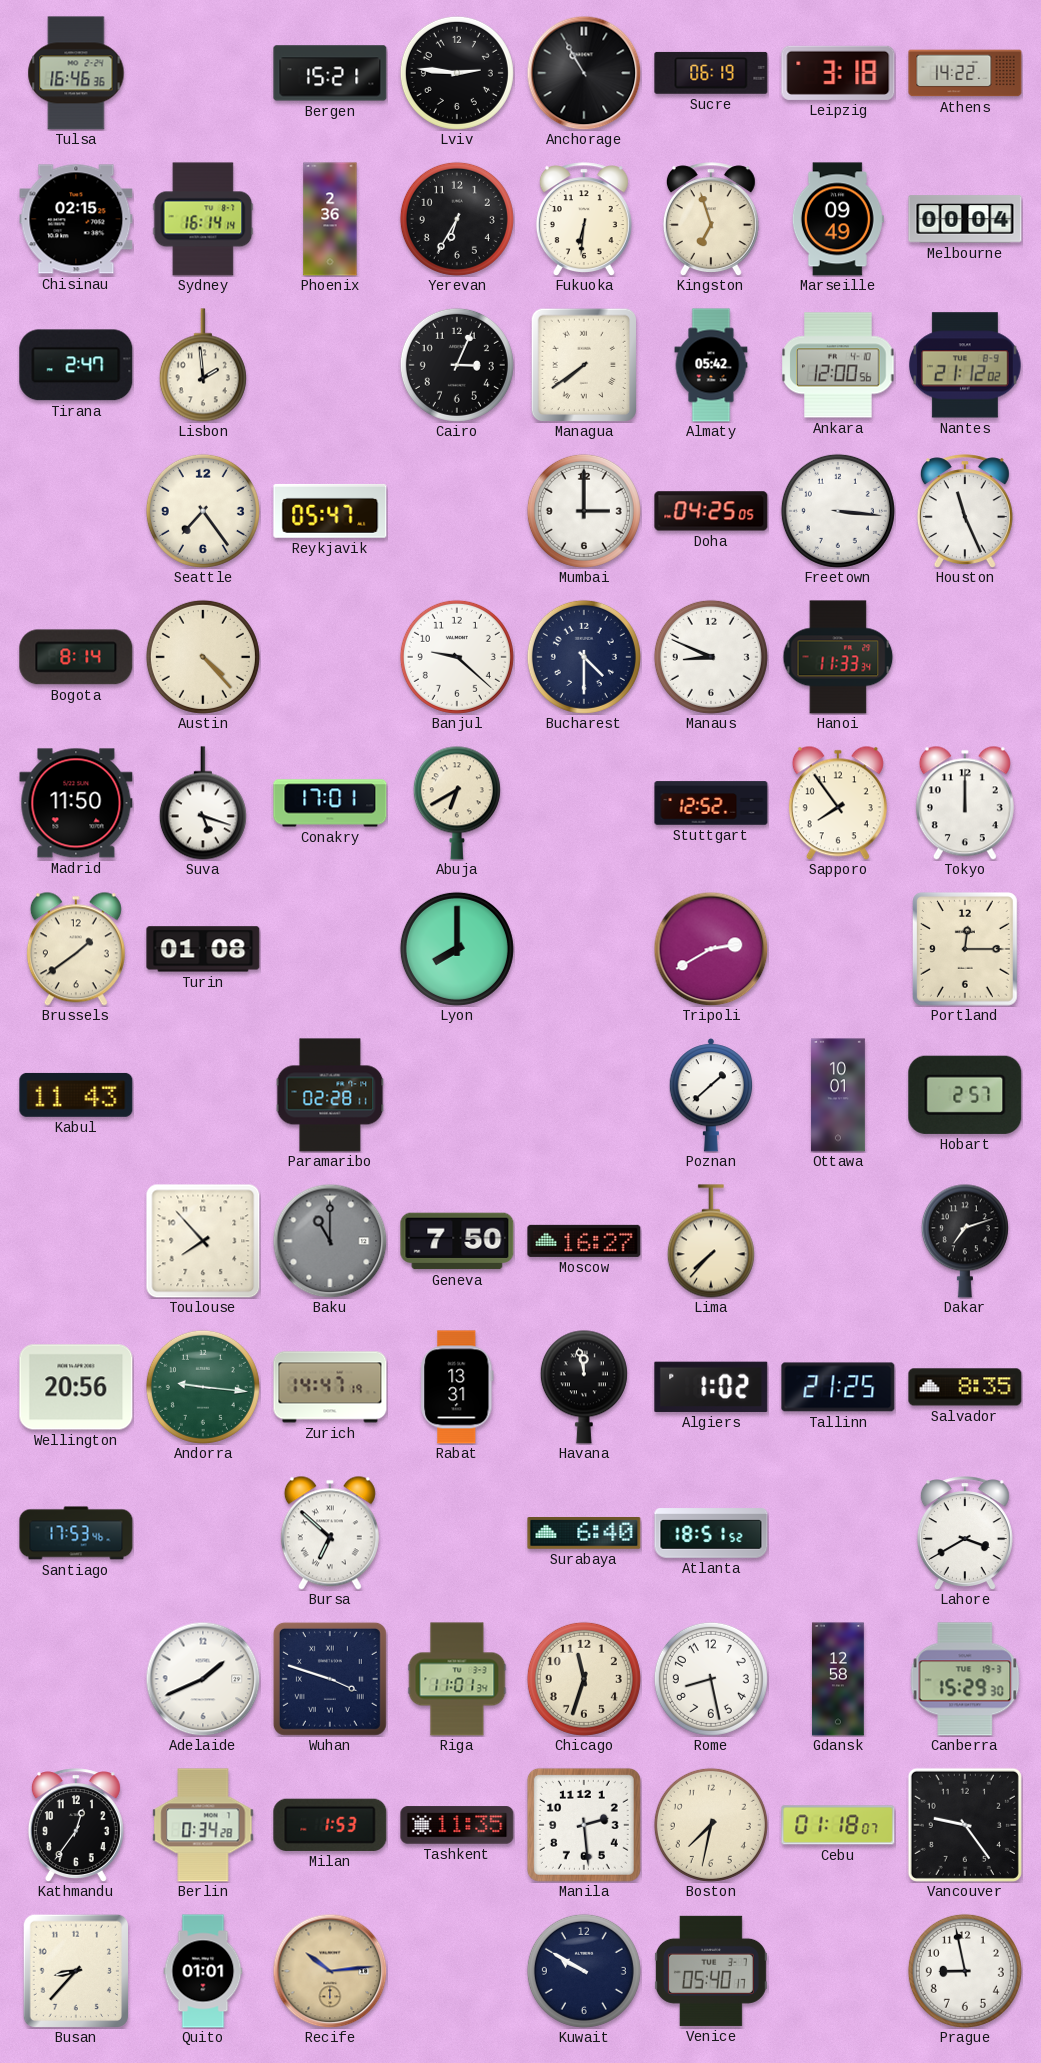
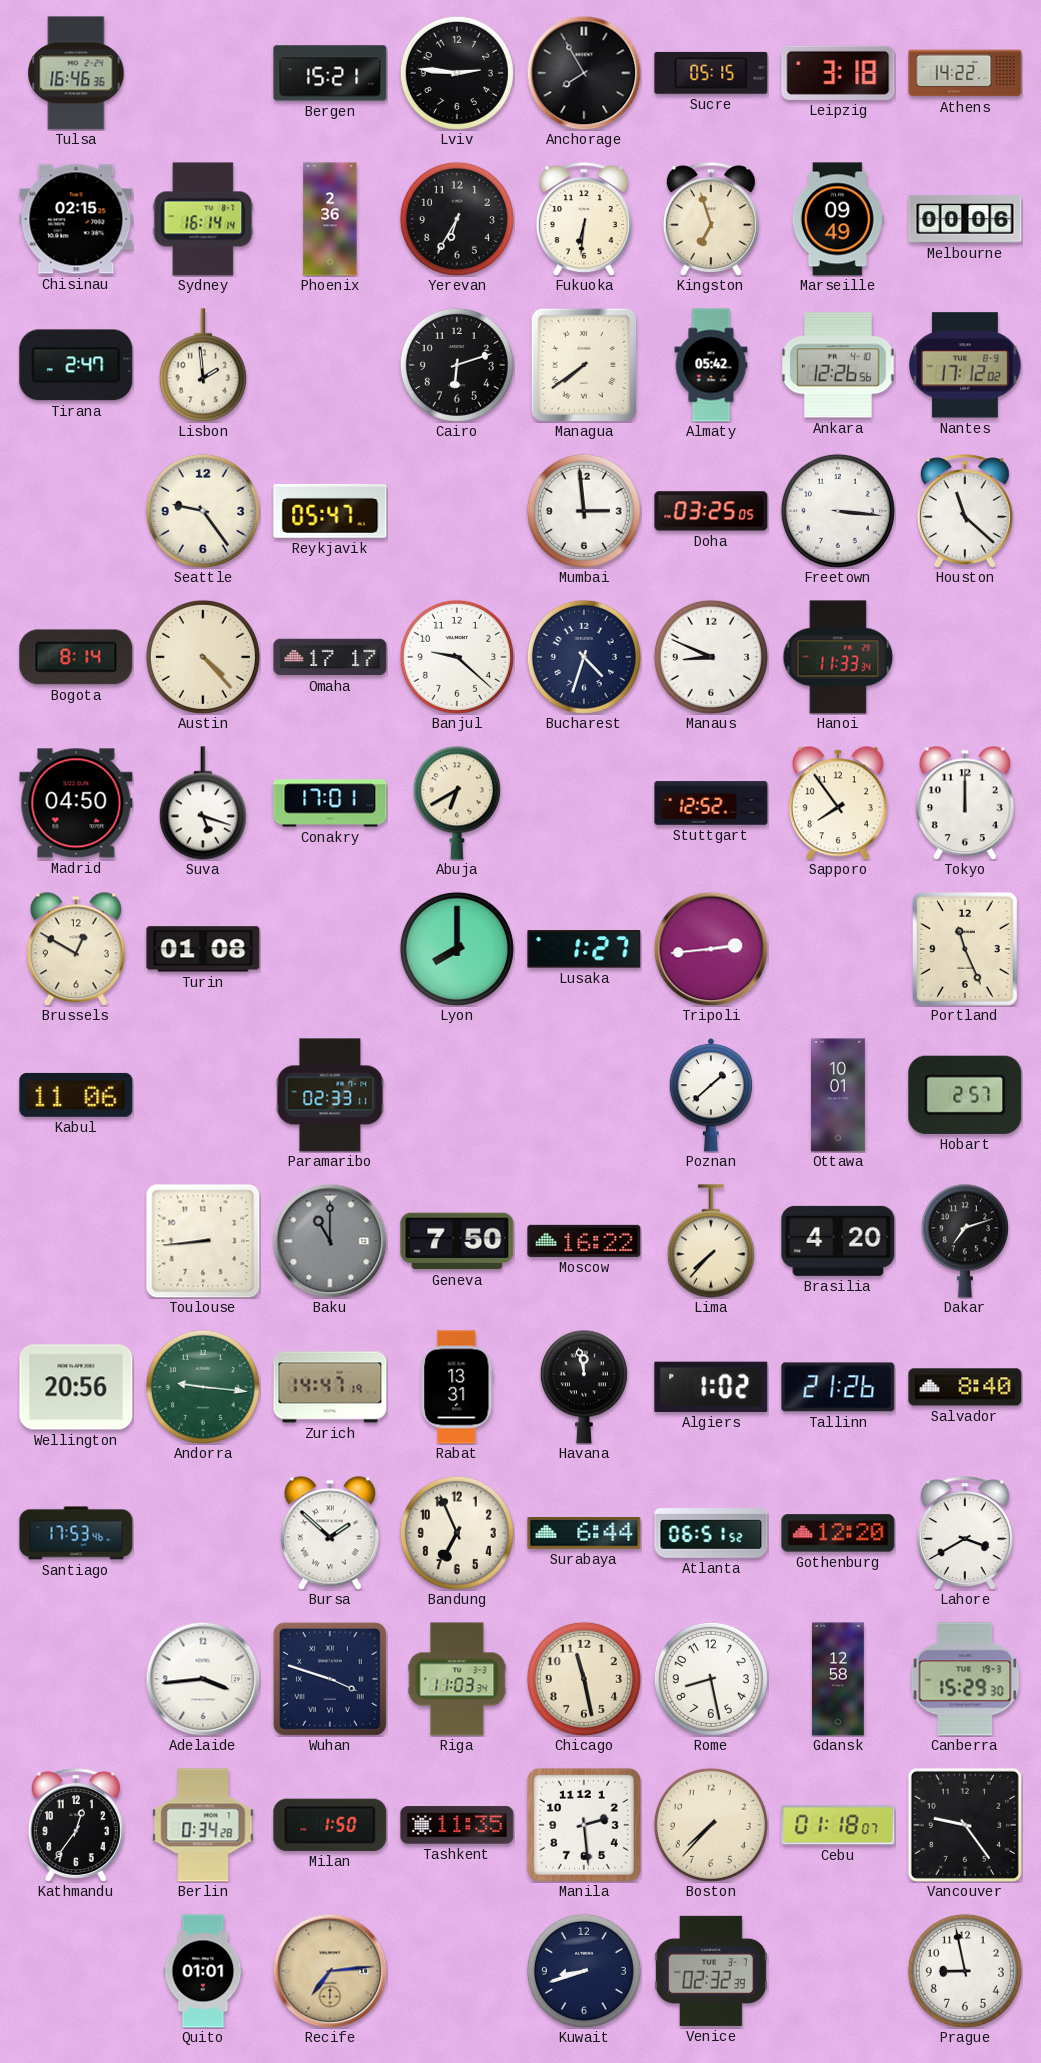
Anchorage: 10:55 -> 7:55
Sucre: 06:19 -> 05:15
Melbourne: 00:04 -> 00:06
Cairo: 3:04 -> 6:12
Ankara: 12:00 -> 12:26
Nantes: 21:12 -> 17:12
Seattle: 7:24 -> 9:24
Mumbai: 3:00 -> 2:59
Doha: 04:25 -> 03:25
Houston: 11:26 -> 11:22
Omaha: none -> 17:17
Bucharest: 4:30 -> 4:33
Madrid: 11:50 -> 04:50
Brussels: 1:39 -> 12:50
Lusaka: none -> 1:27
Tripoli: 2:40 -> 2:44
Portland: 12:15 -> 11:26
Kabul: 11:43 -> 11:06
Paramaribo: 02:28 -> 02:33
Toulouse: 7:53 -> 8:44
Moscow: 16:27 -> 16:22
Brasilia: none -> 4:20
Tallinn: 21:25 -> 21:26
Salvador: 8:35 -> 8:40
Bursa: 6:52 -> 1:52
Bandung: none -> 6:56
Surabaya: 6:40 -> 6:44
Atlanta: 18:51 -> 06:51
Gothenburg: none -> 12:20
Adelaide: 1:41 -> 3:44
Riga: 11:01 -> 11:03
Chicago: 11:33 -> 11:28
Milan: 1:53 -> 1:50
Boston: 7:32 -> 7:37
Busan: 8:37 -> none
Recife: 10:14 -> 7:14
Kuwait: 9:50 -> 8:42
Venice: 05:40 -> 02:32
